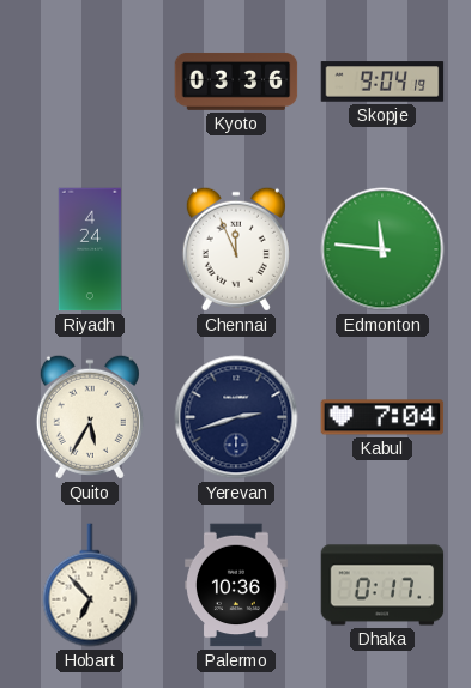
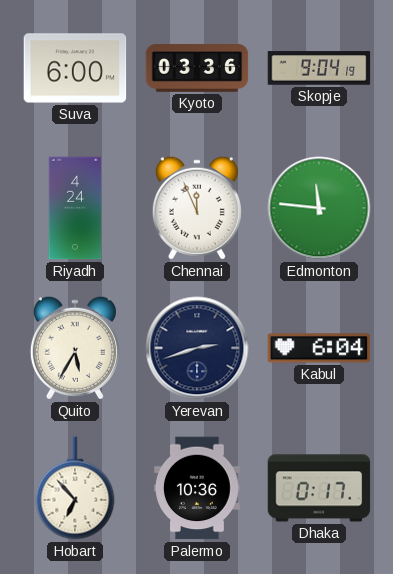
Suva: none -> 6:00
Kabul: 7:04 -> 6:04
